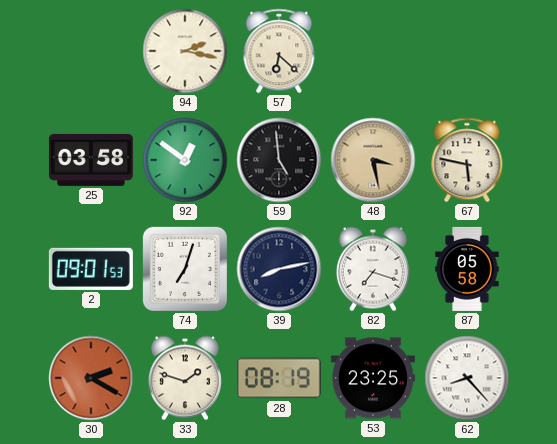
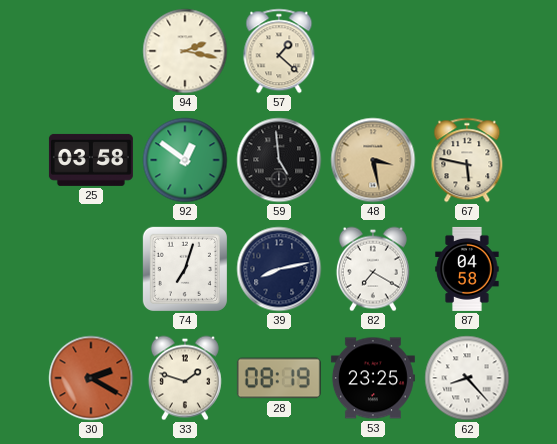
57: 6:22 -> 1:22
2: 09:01 -> none
82: 7:18 -> 7:20
87: 05:58 -> 04:58
